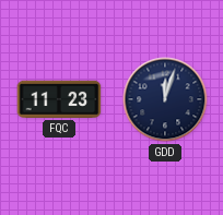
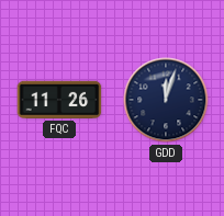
FQC: 11:23 -> 11:26
